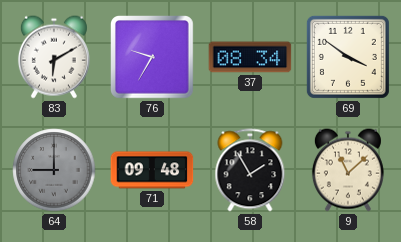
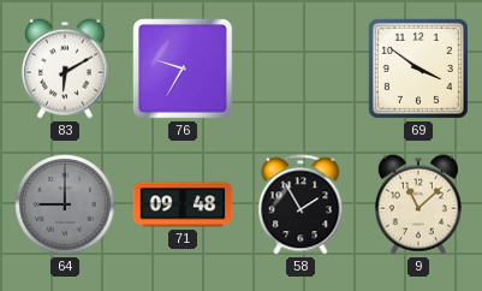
37: 08:34 -> none
